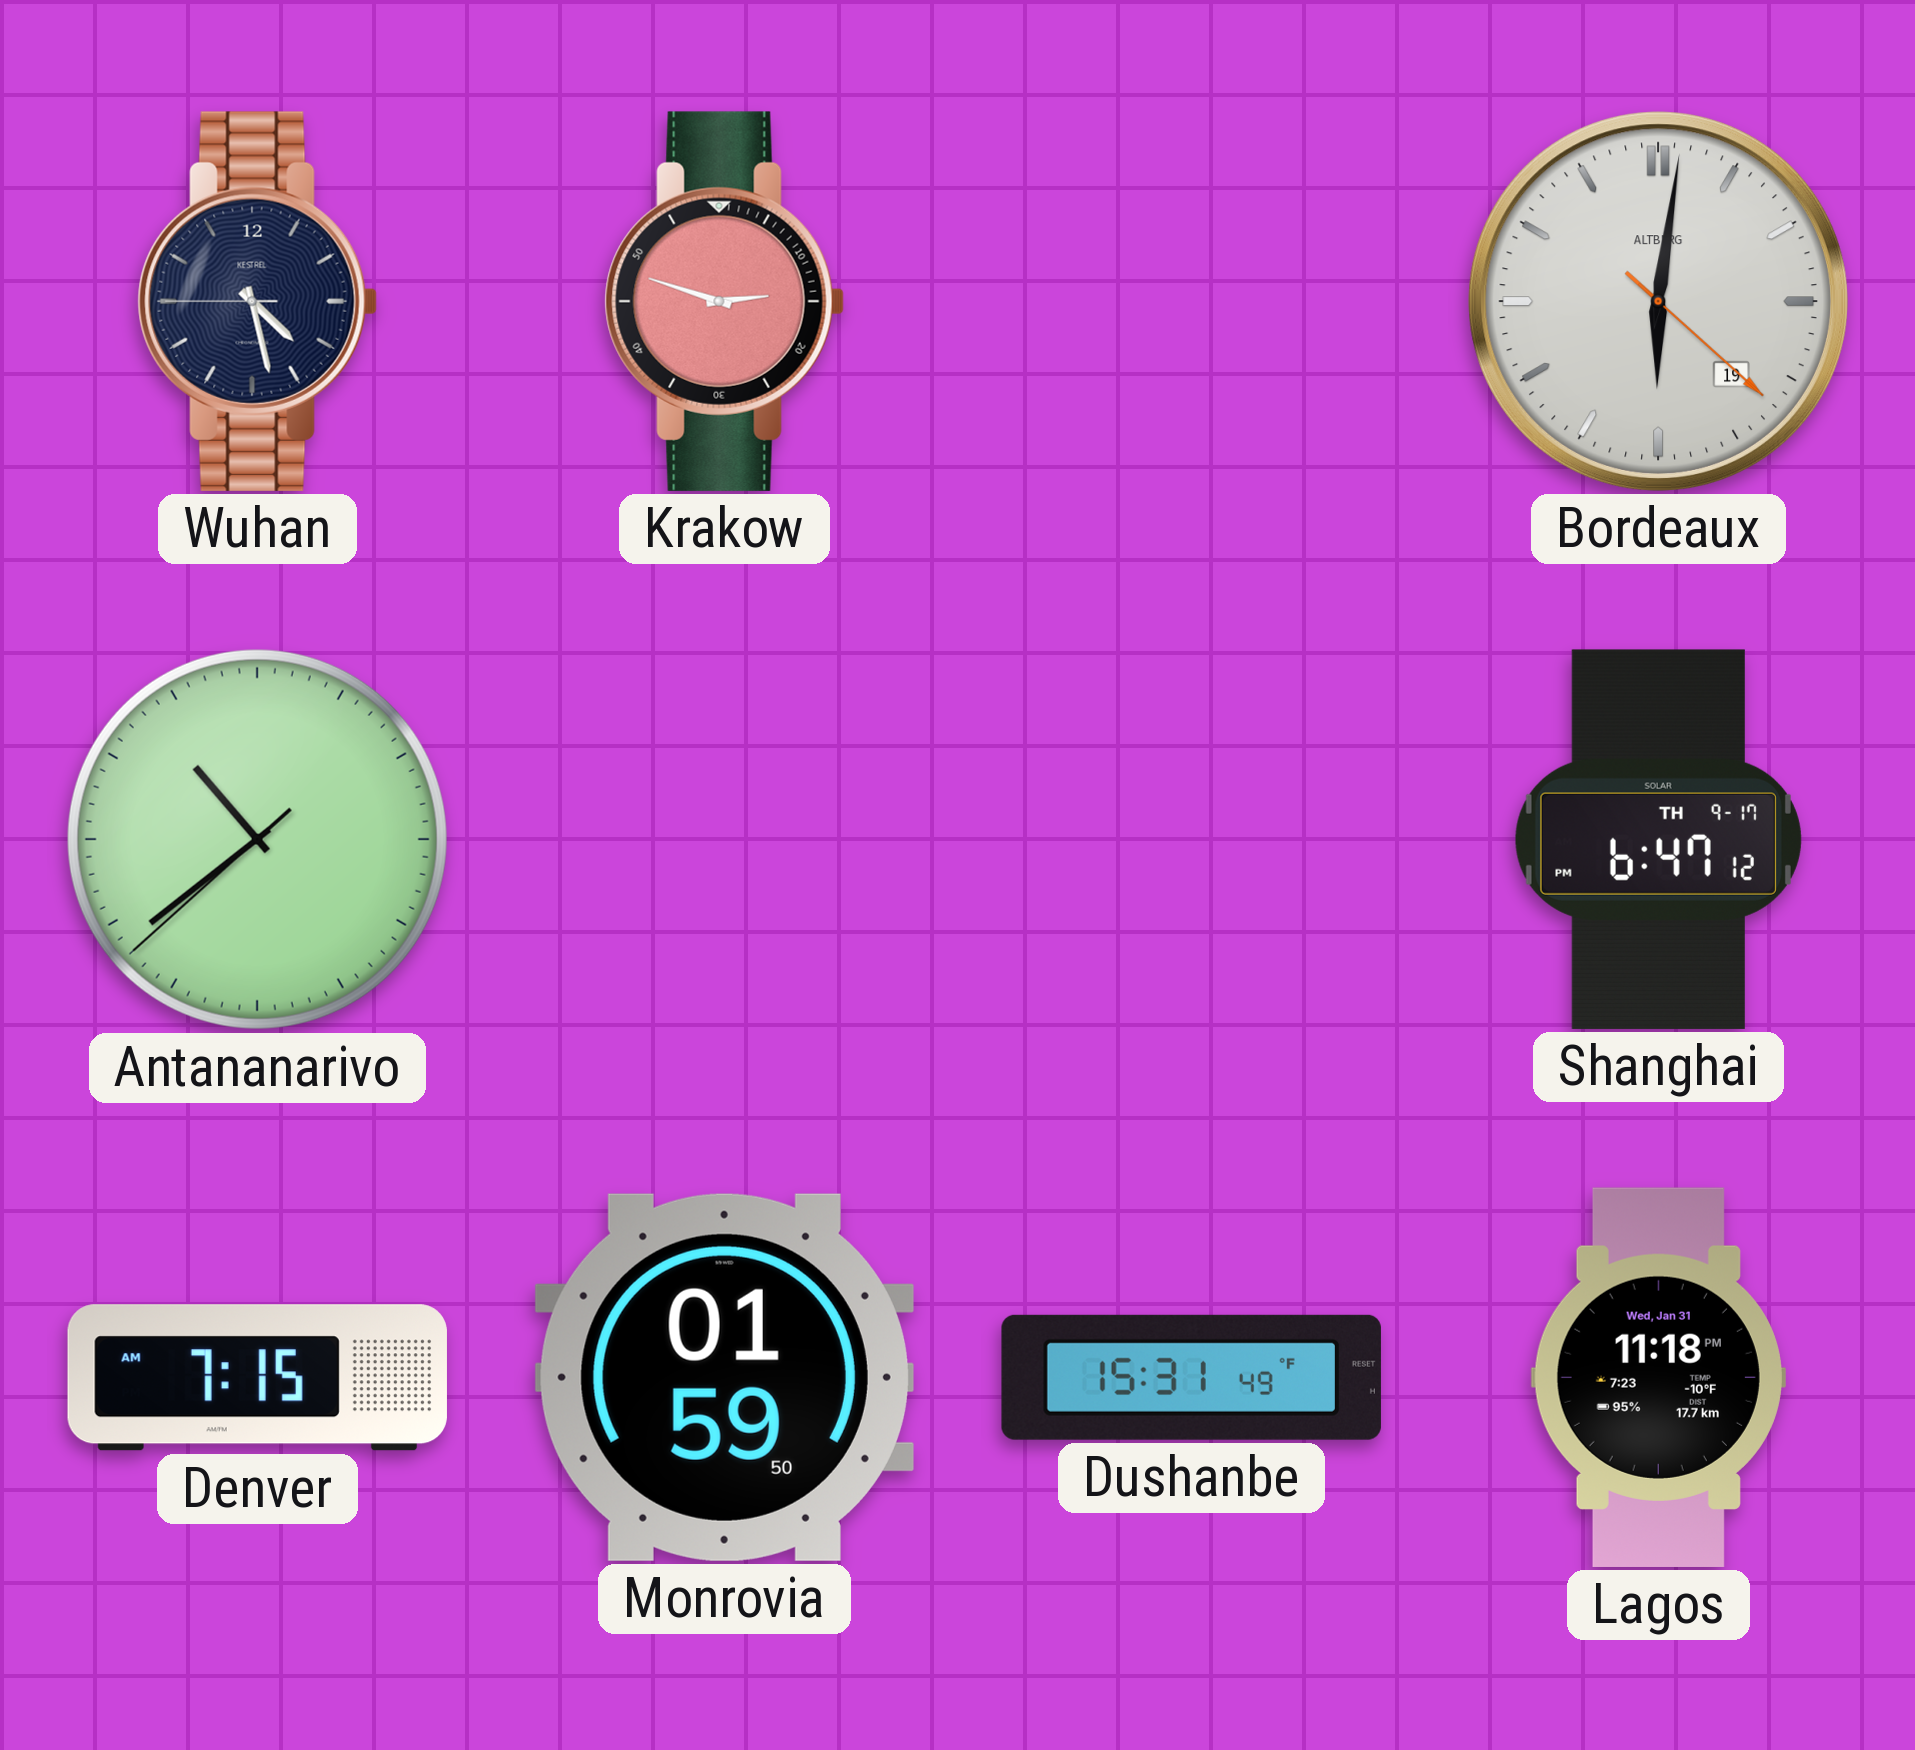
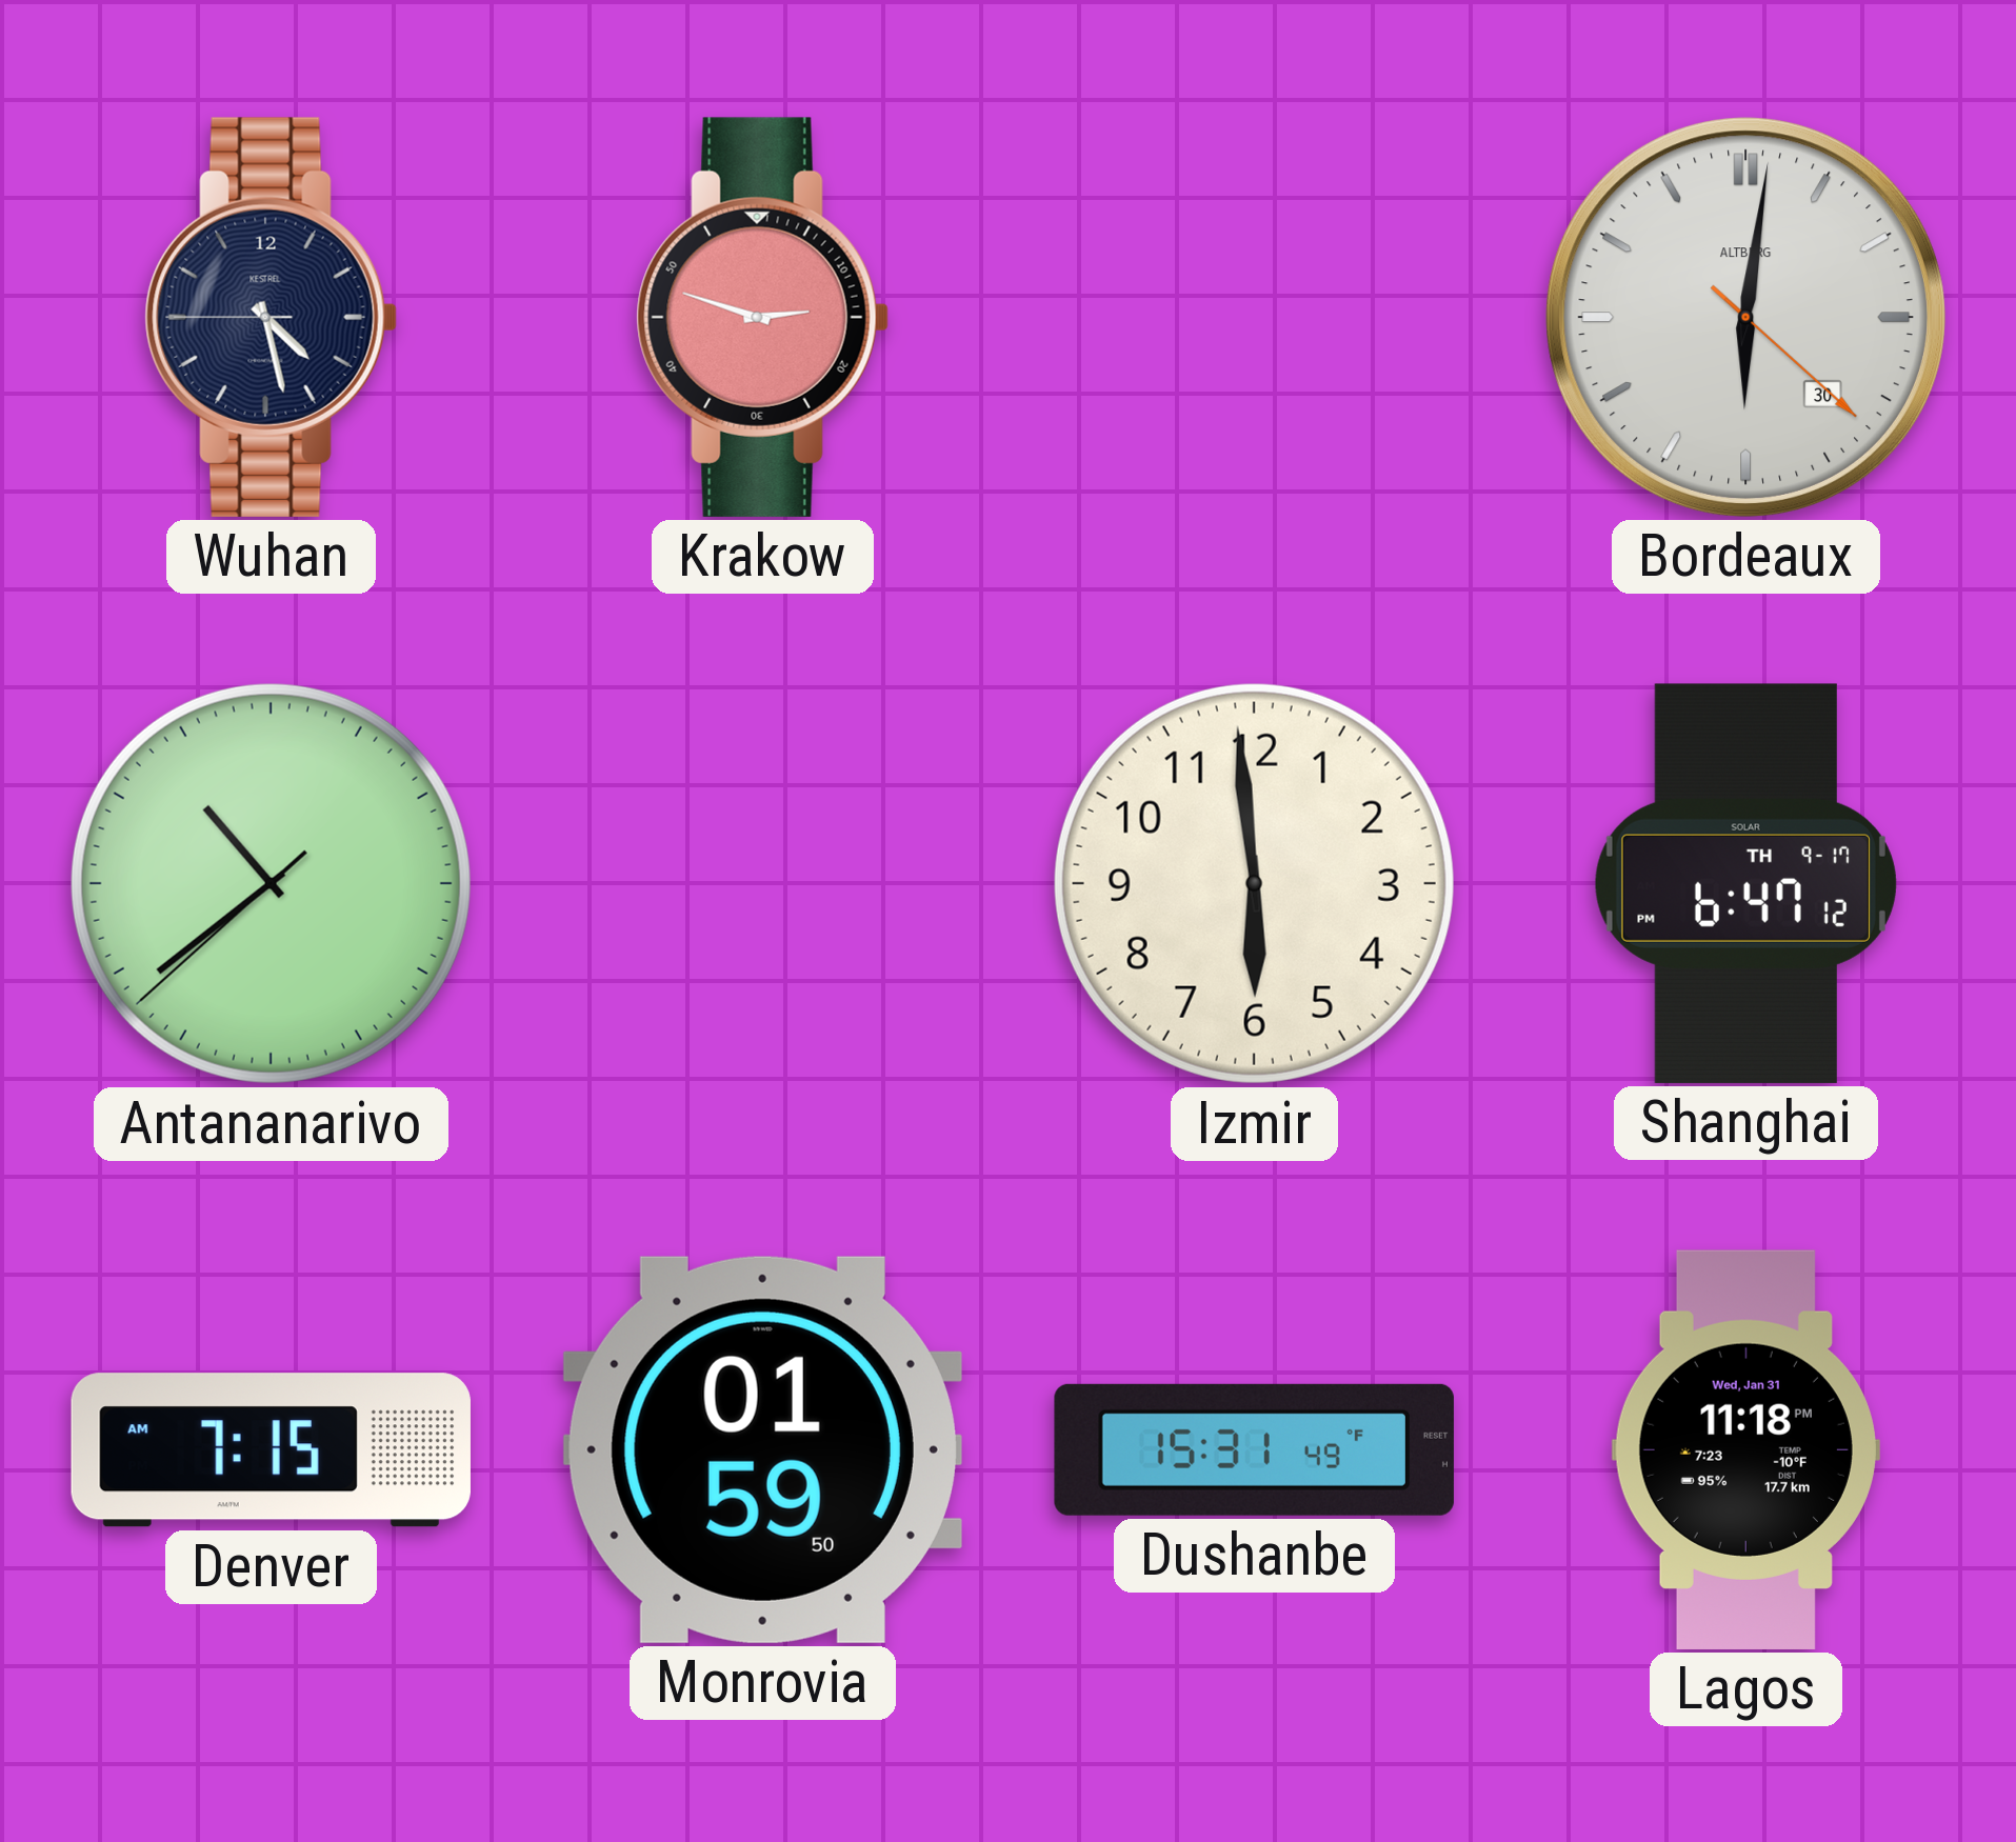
Bordeaux date: 19 -> 30
Izmir: none -> 5:59
